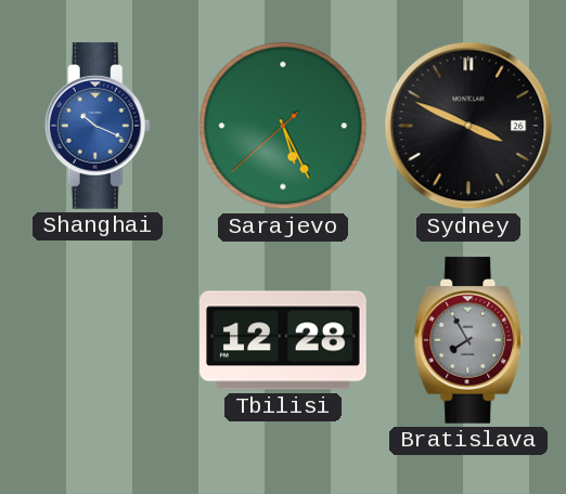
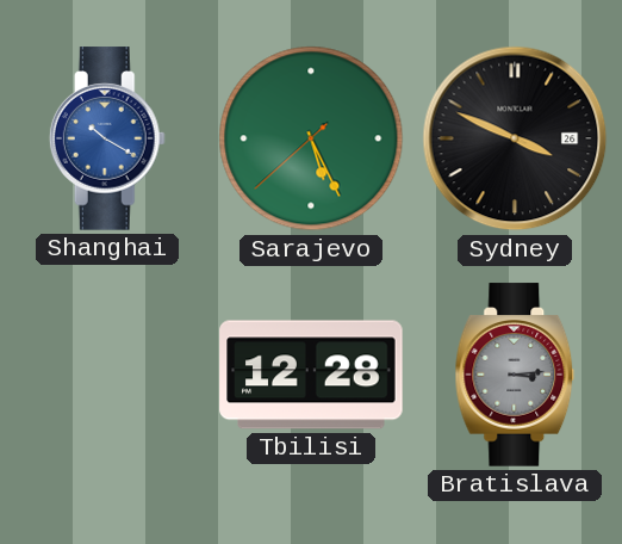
Shanghai: 10:19 -> 10:20
Bratislava: 7:55 -> 3:14
